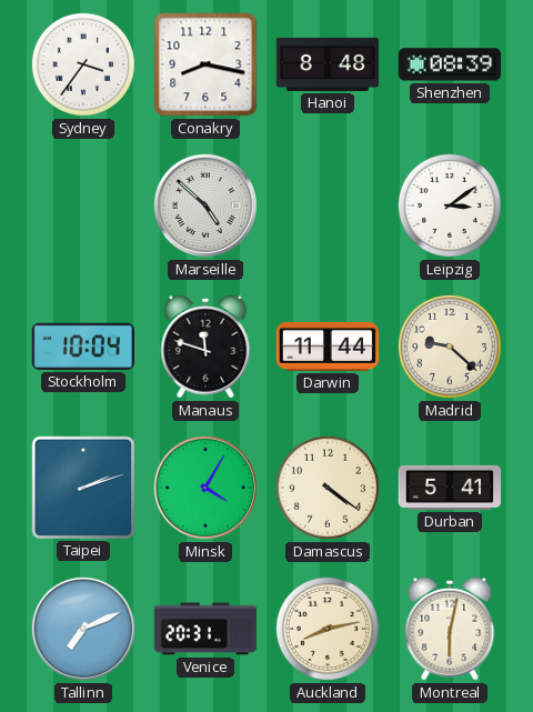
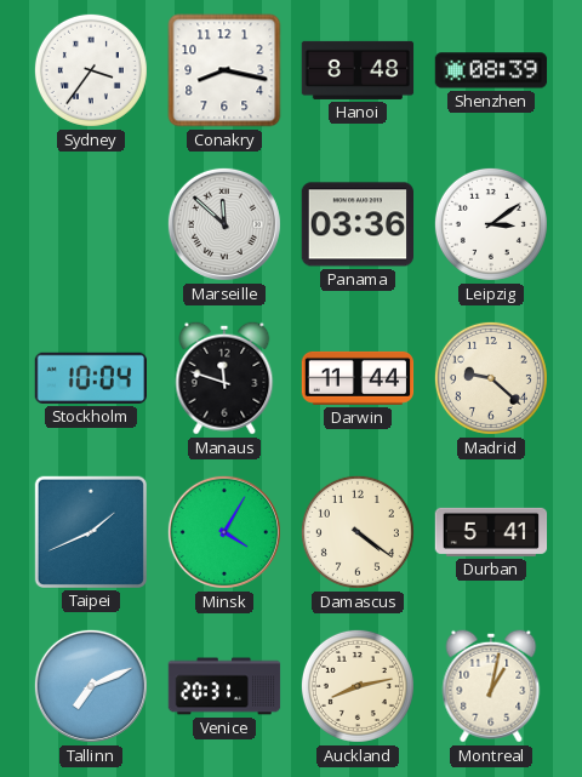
Marseille: 4:52 -> 11:52
Panama: none -> 03:36
Taipei: 2:12 -> 1:41
Montreal: 6:02 -> 1:02
